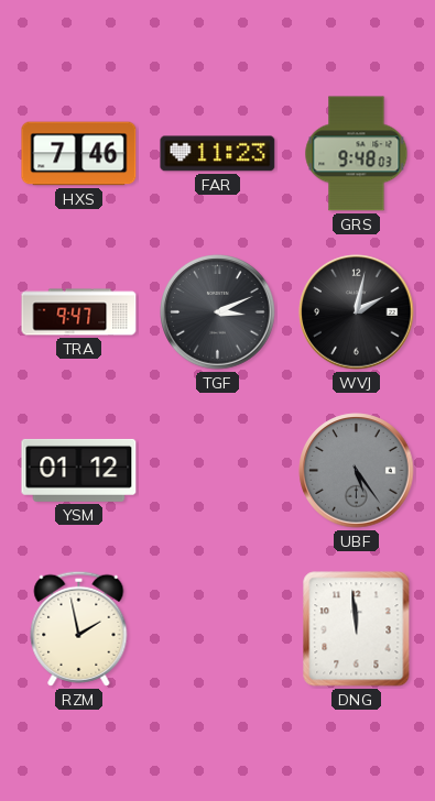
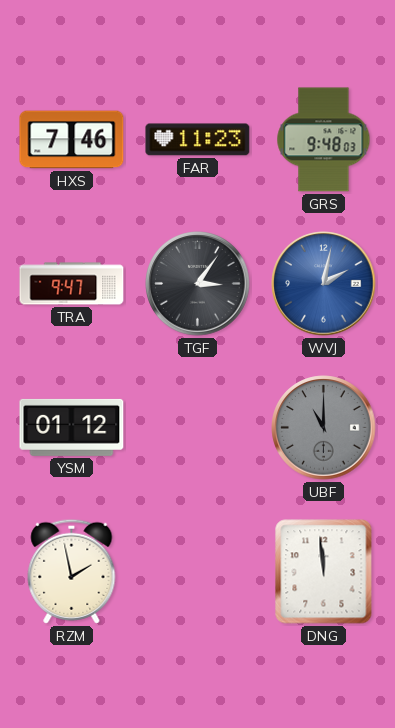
TGF: 3:11 -> 3:06
WVJ dial: black -> blue
UBF: 5:24 -> 11:00
